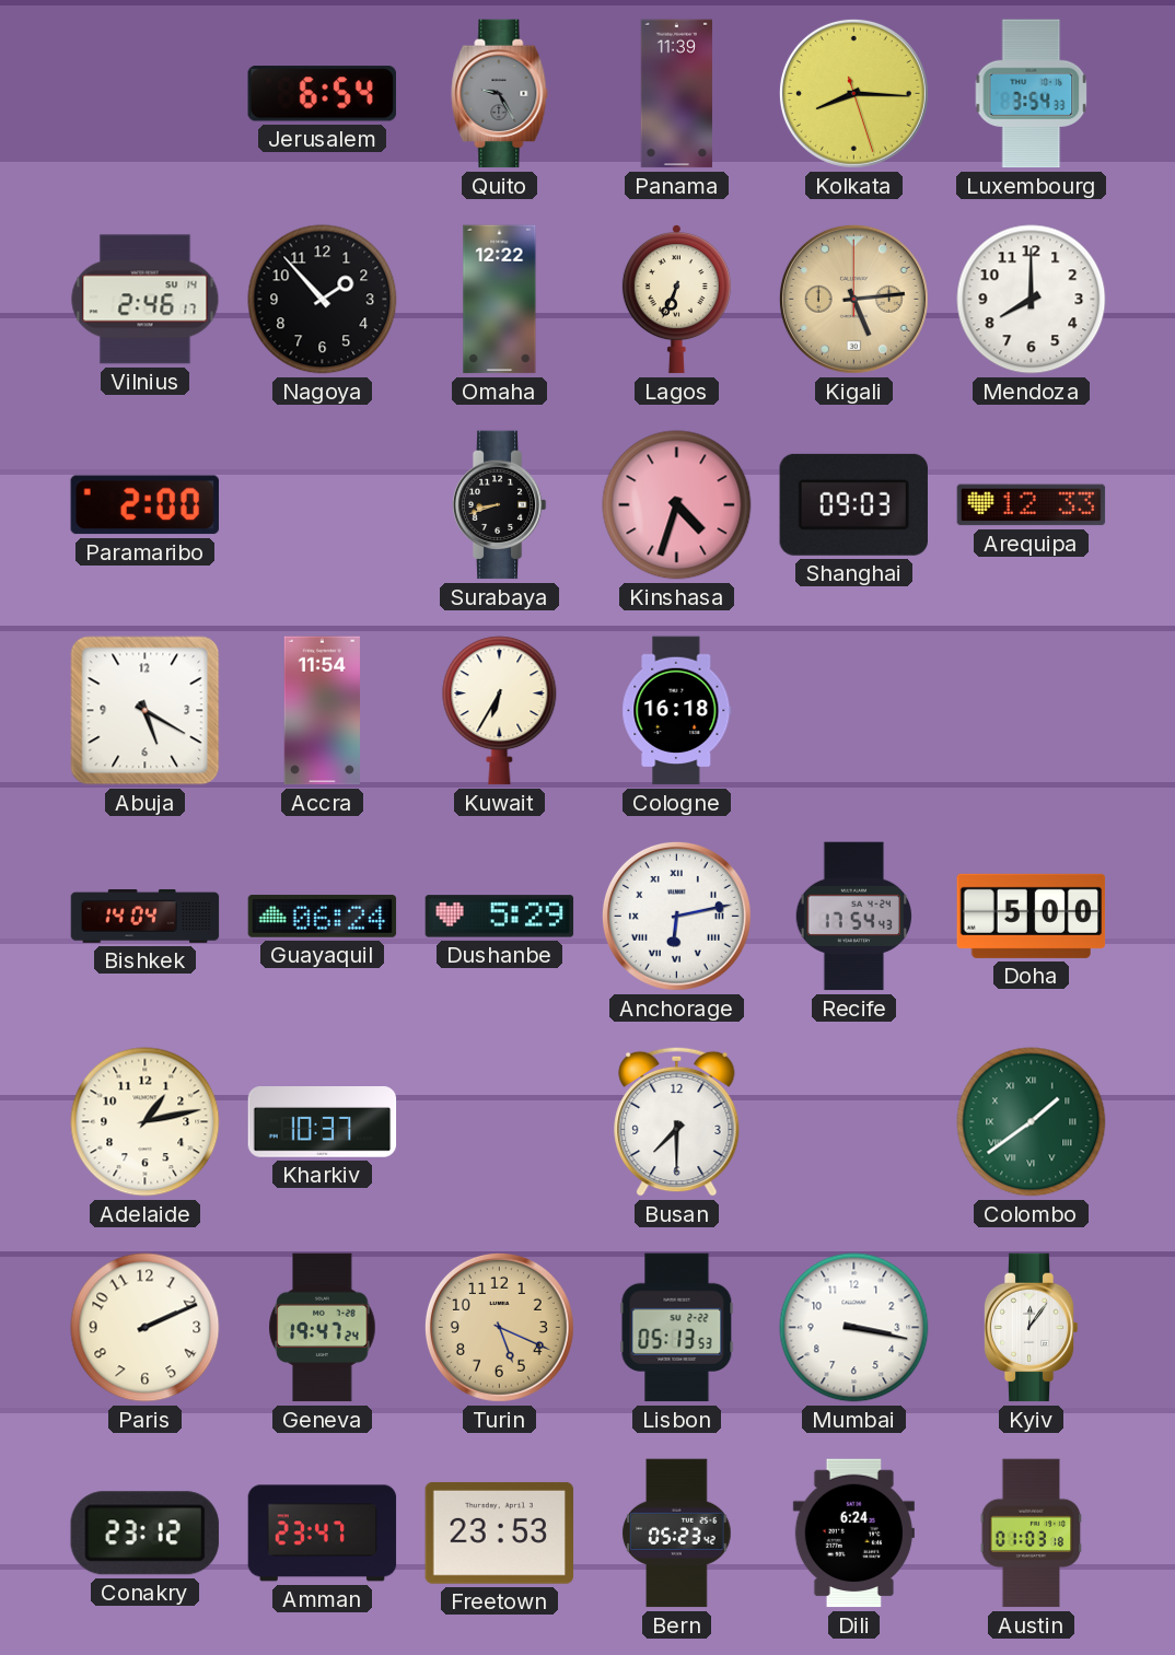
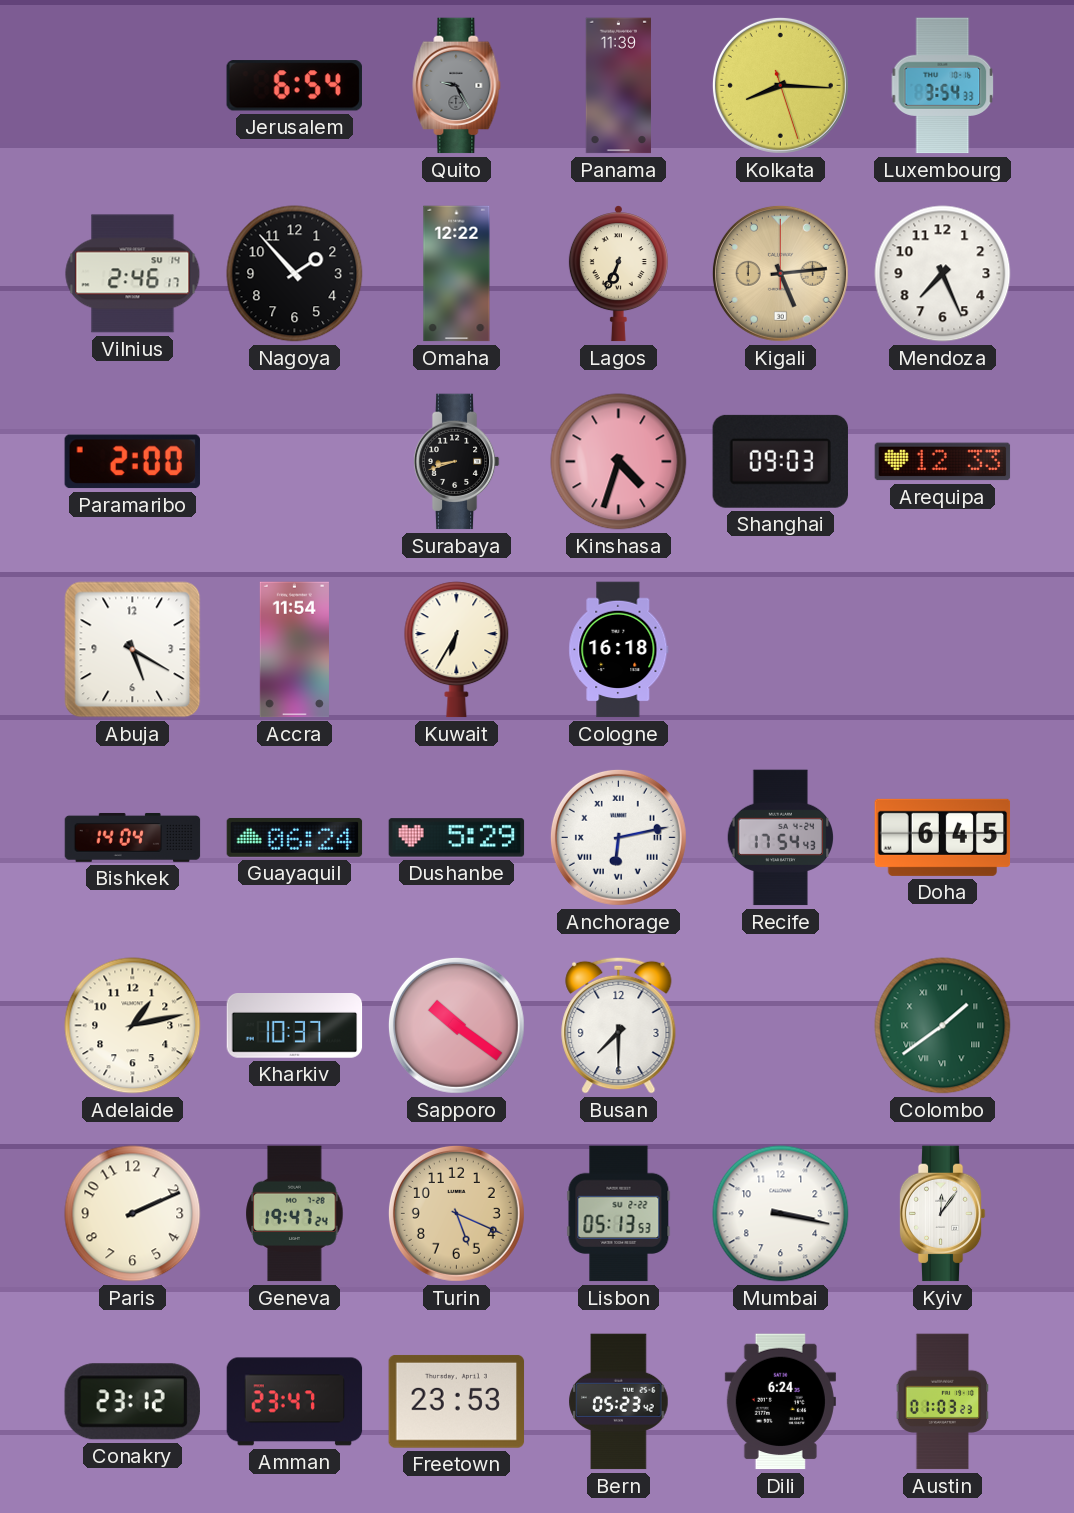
Mendoza: 8:00 -> 7:26
Doha: 5:00 -> 6:45
Sapporo: none -> 10:21
Austin: 01:03:18 -> 01:03:23
